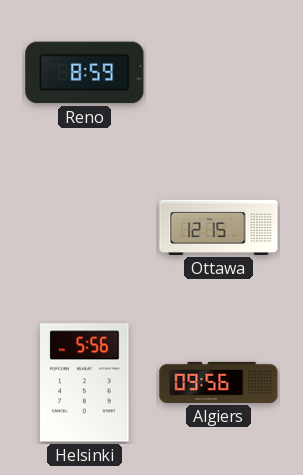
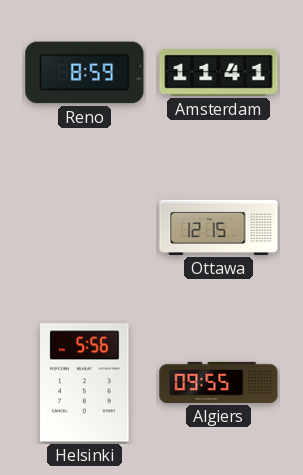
Amsterdam: none -> 11:41
Algiers: 09:56 -> 09:55
